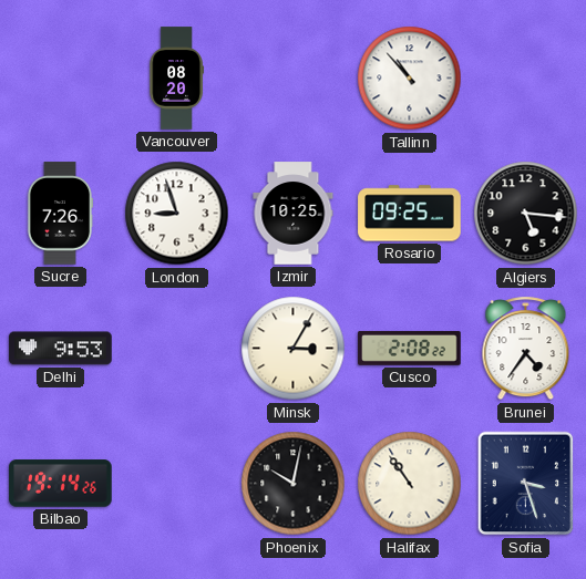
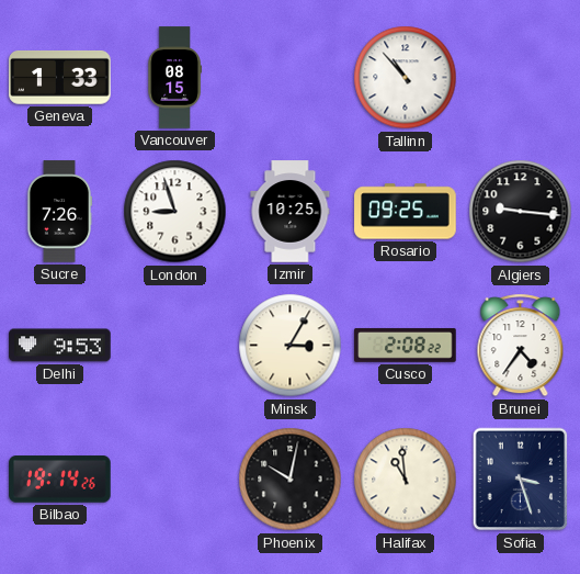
Geneva: none -> 1:33
Vancouver: 08:20 -> 08:15
Algiers: 5:16 -> 9:16
Halifax: 10:54 -> 10:59
